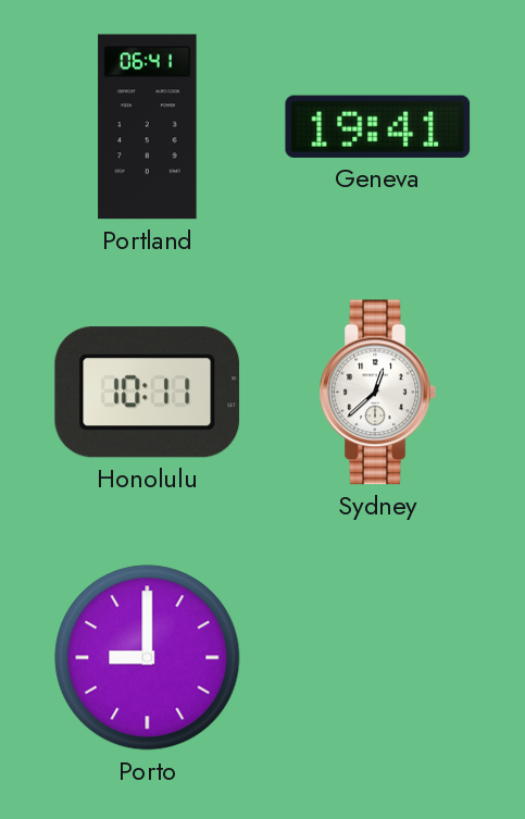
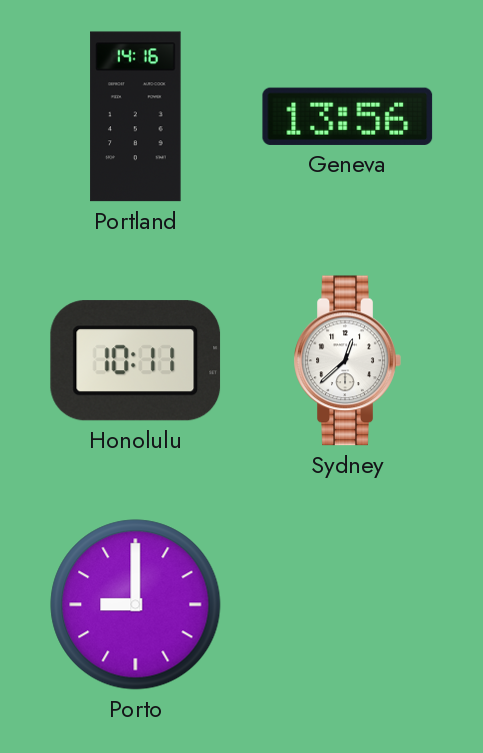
Portland: 06:41 -> 14:16
Geneva: 19:41 -> 13:56
